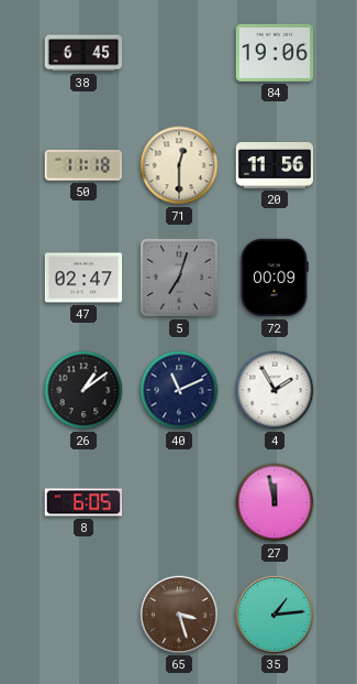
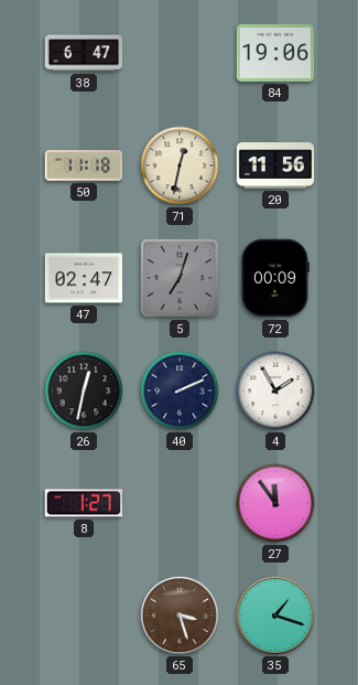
38: 6:45 -> 6:47
71: 12:30 -> 12:32
26: 1:09 -> 12:32
40: 11:11 -> 2:11
8: 6:05 -> 1:27
27: 11:58 -> 11:54
35: 1:14 -> 1:18
